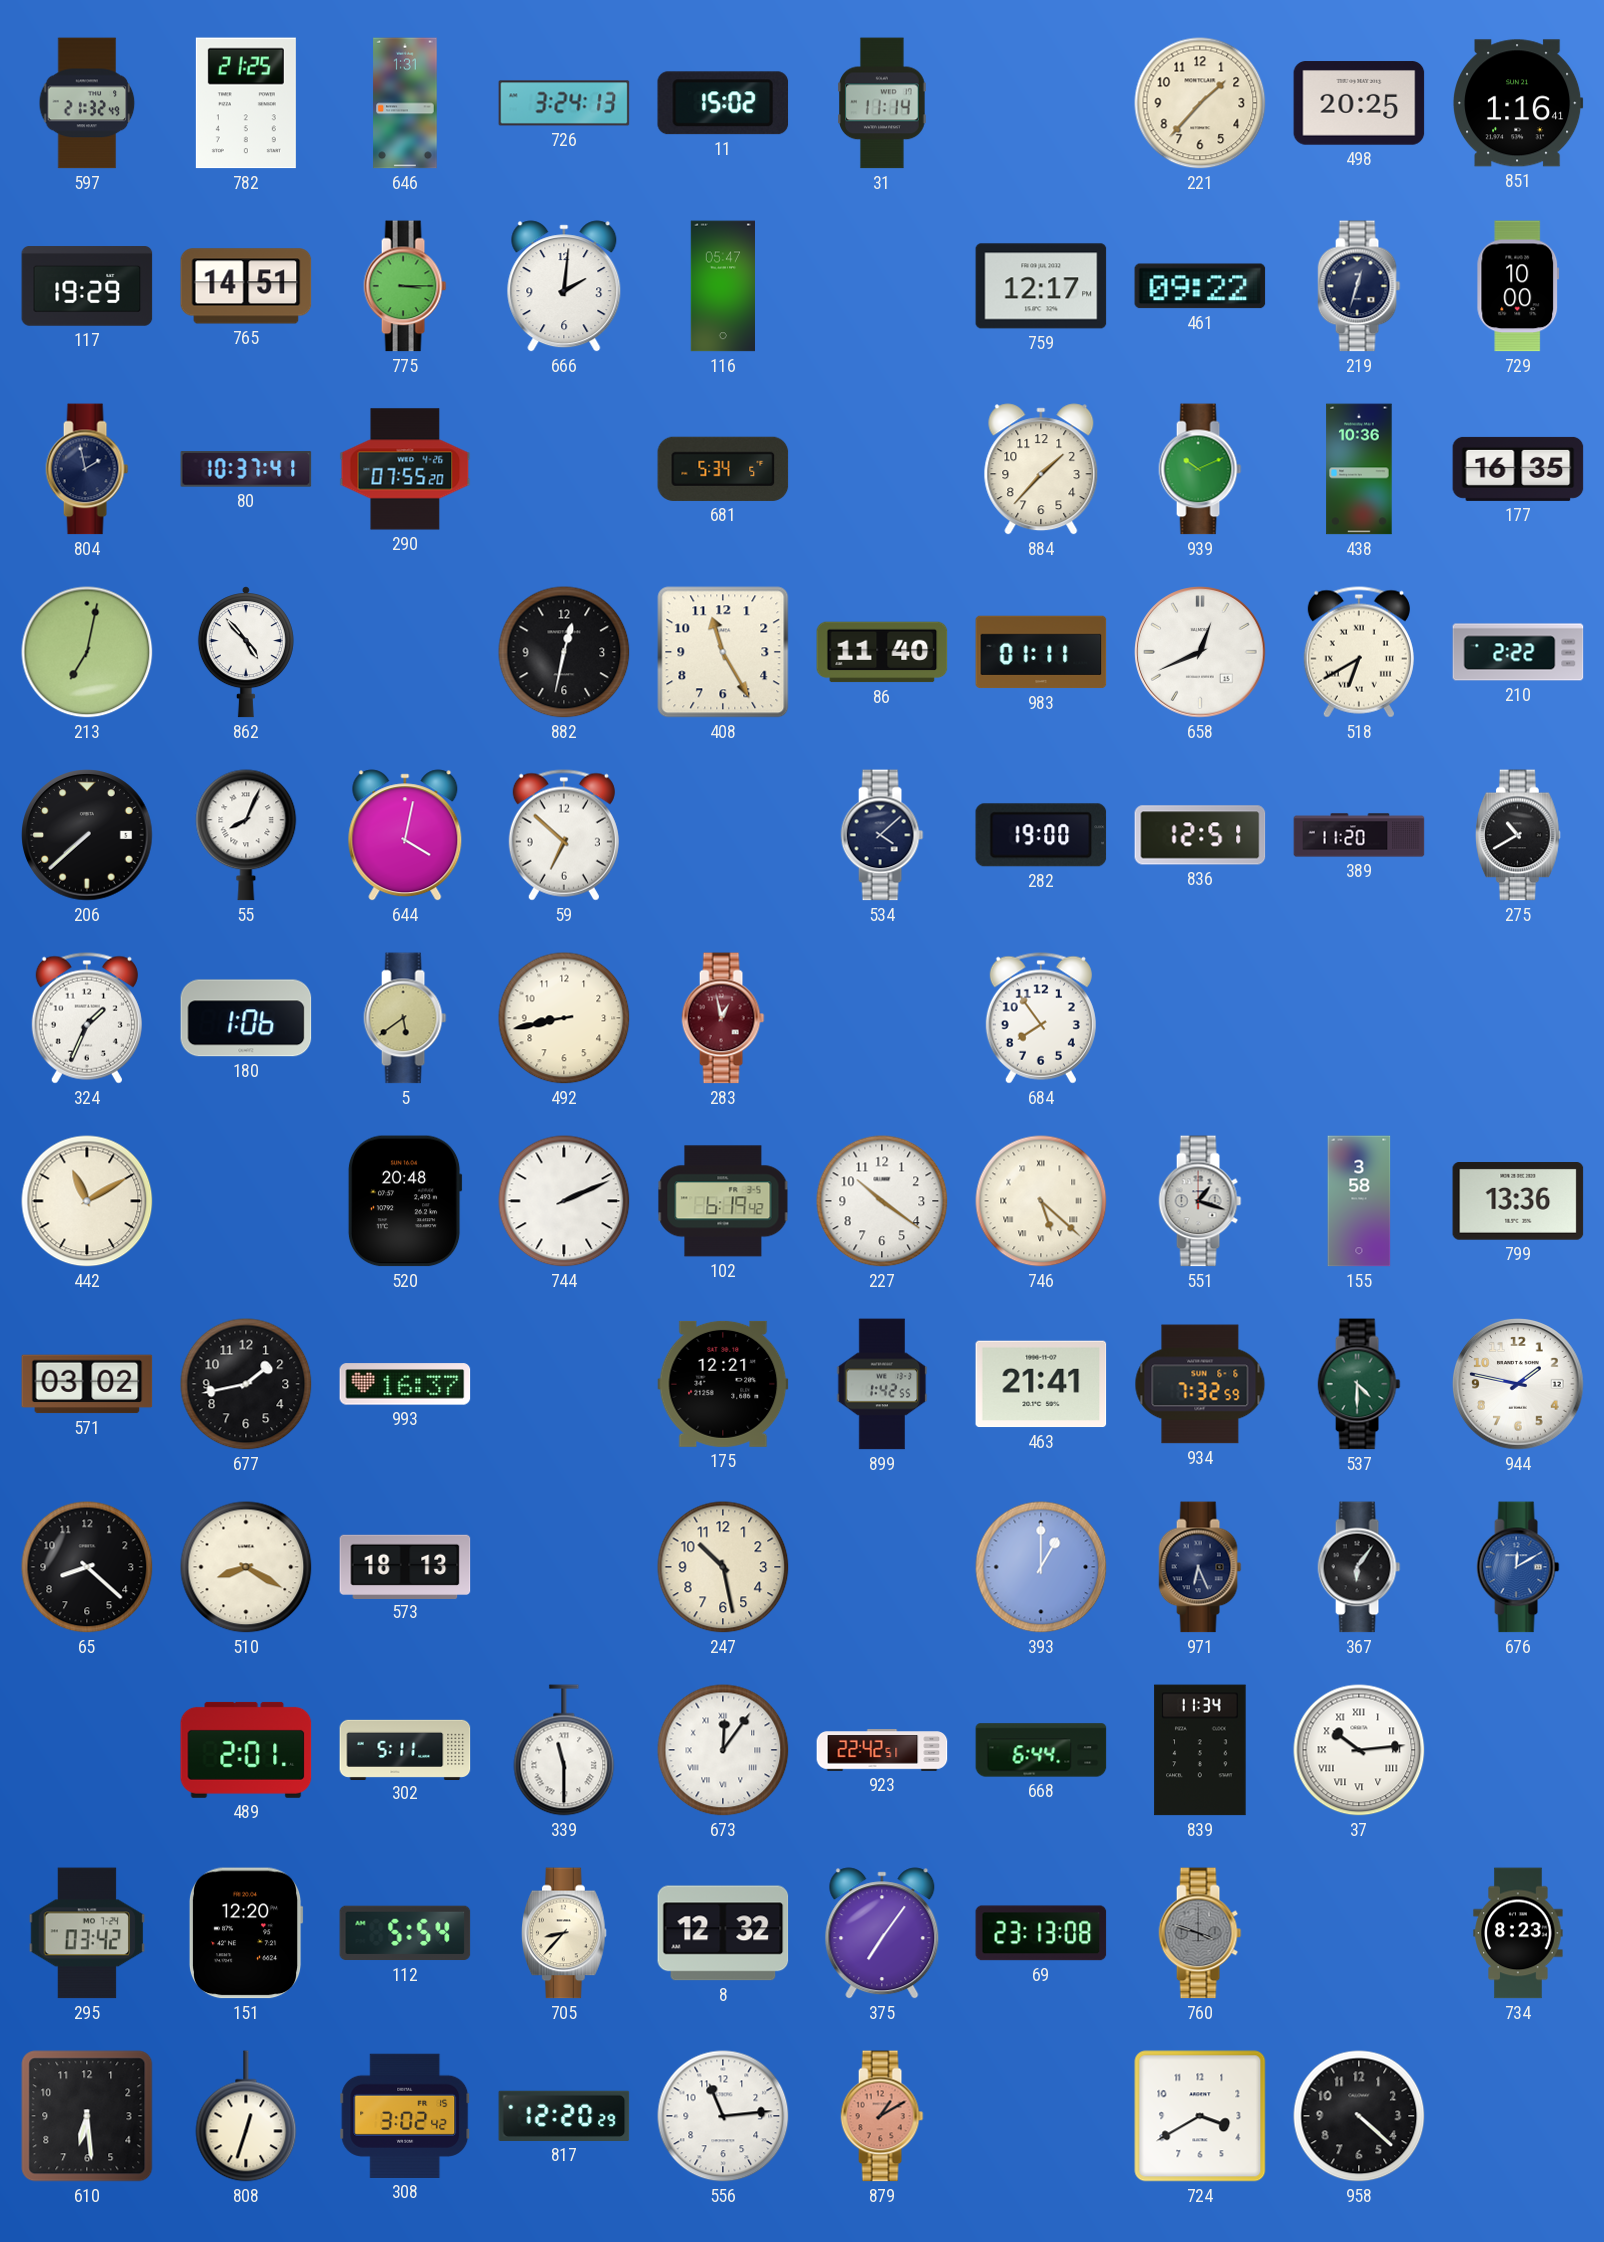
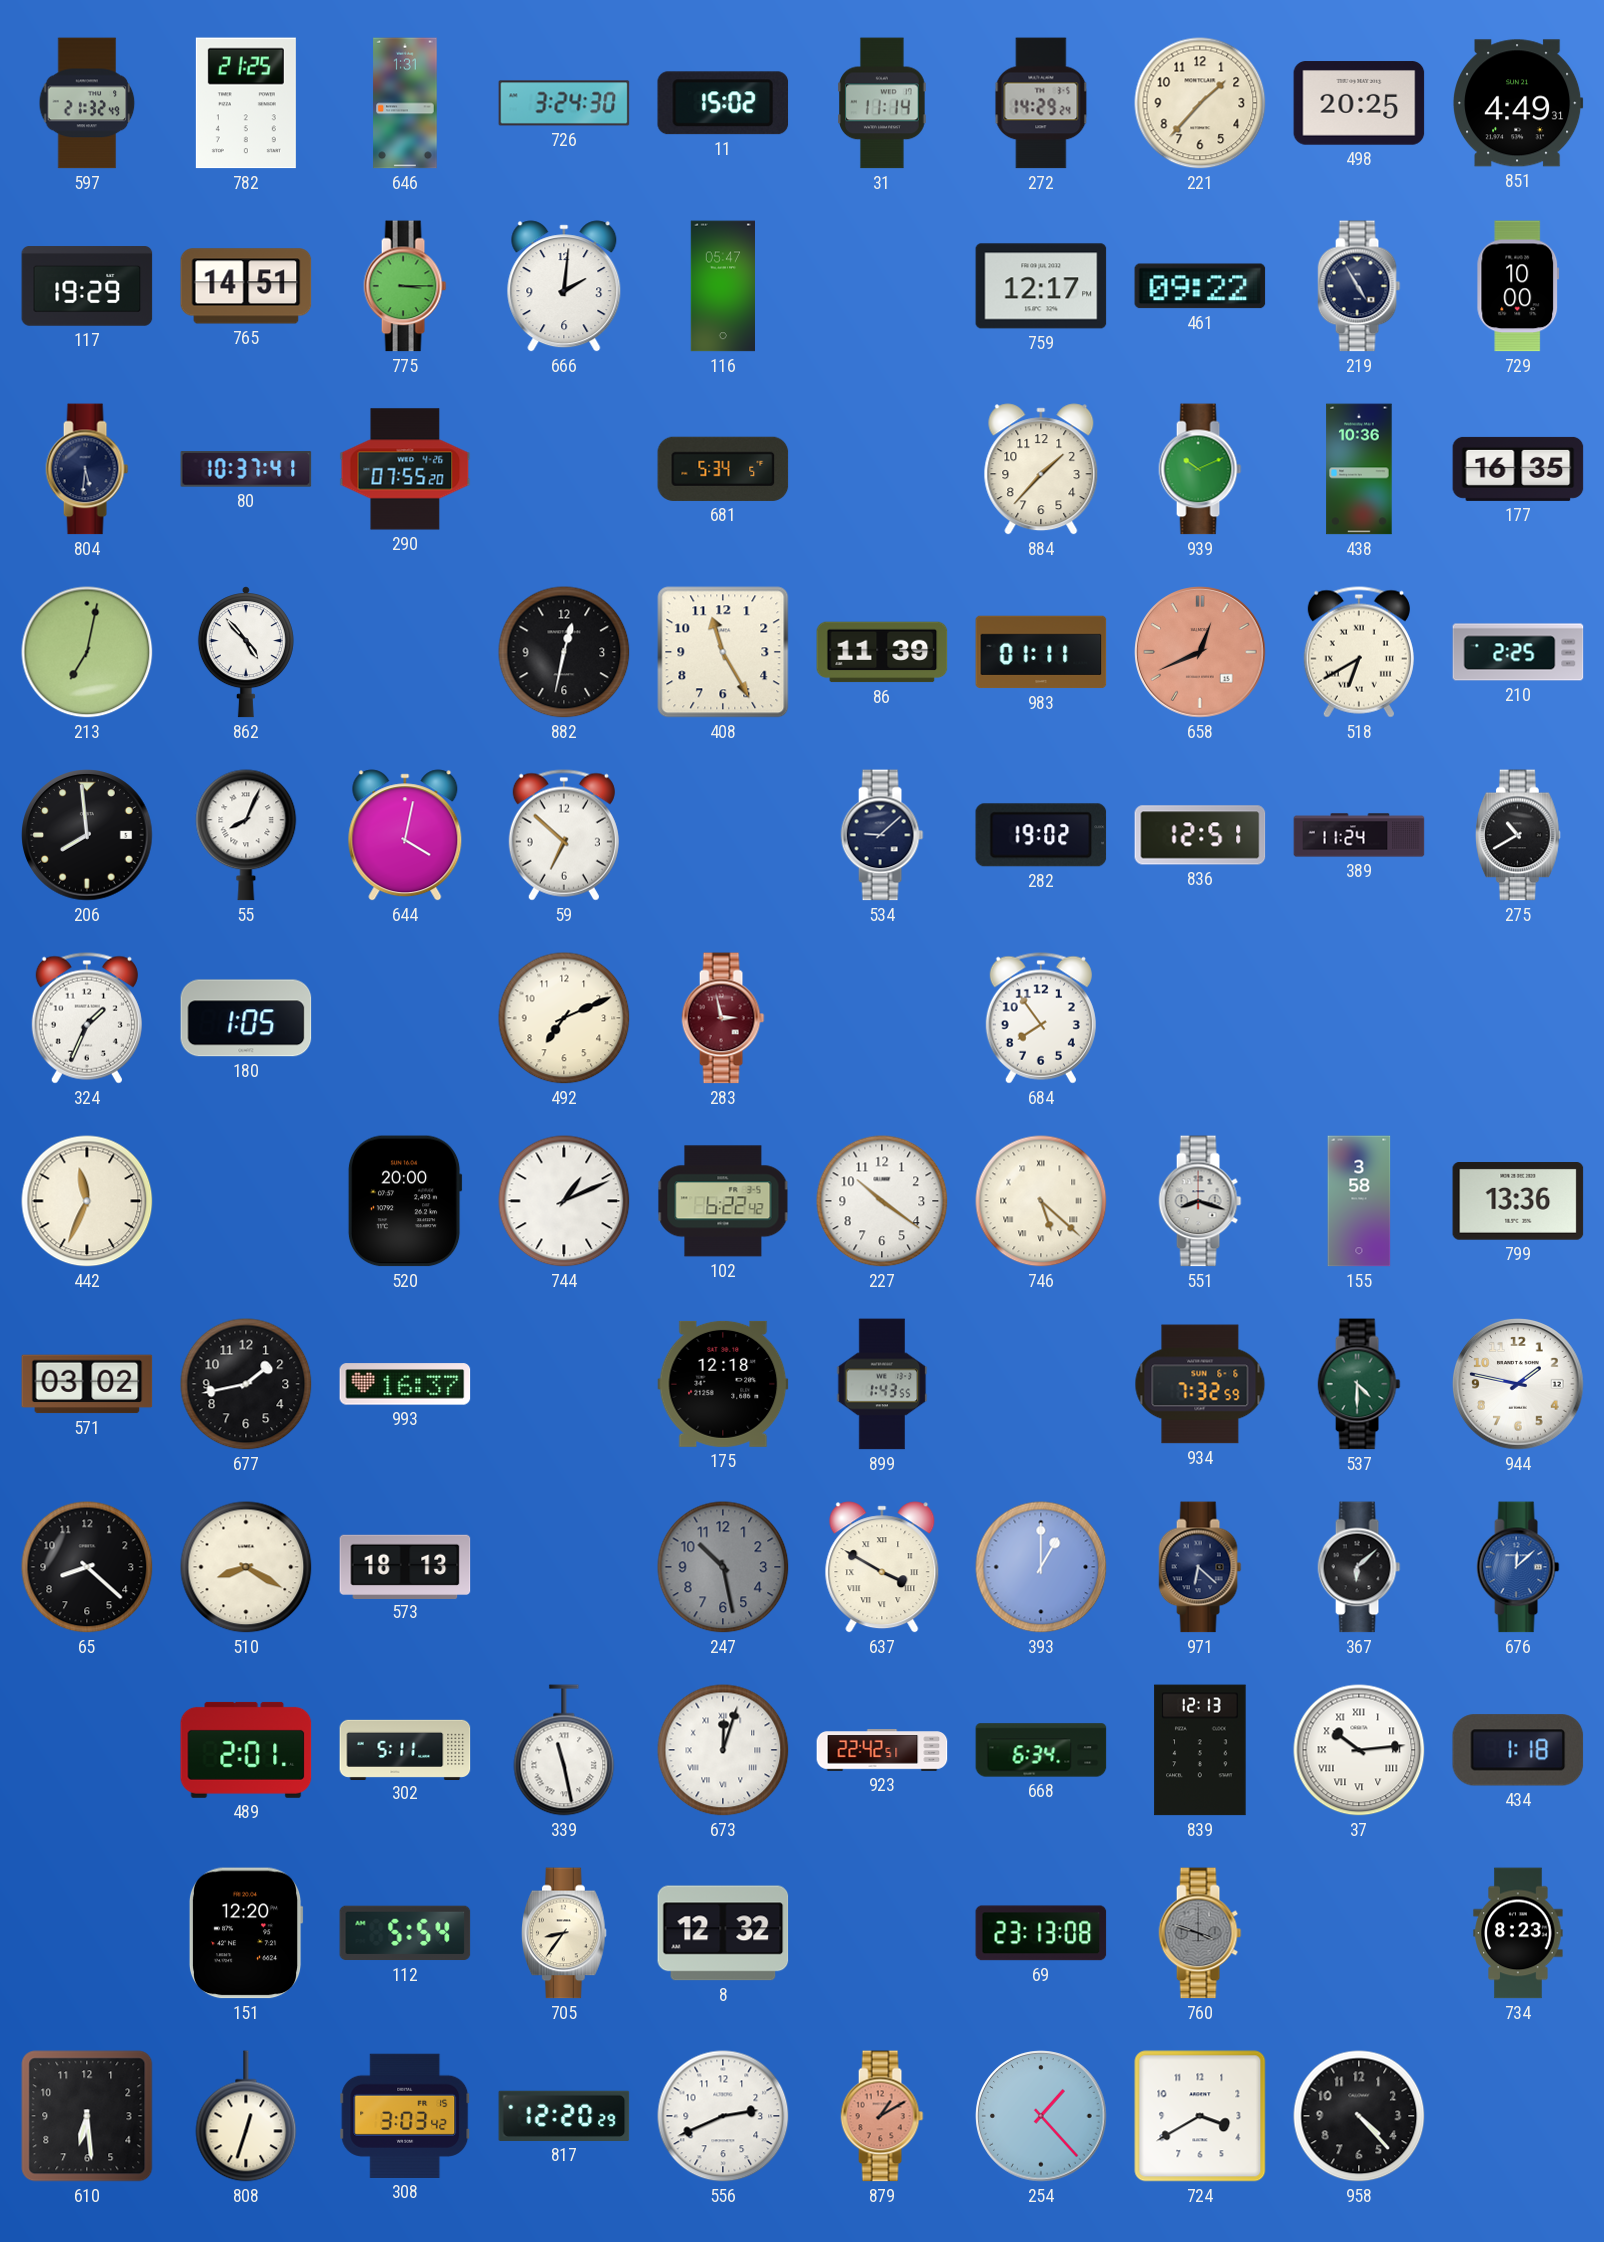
726: 3:24:13 -> 3:24:30
272: none -> 14:29
851: 1:16 -> 4:49
219: 12:33 -> 4:55
804: 1:58 -> 5:31
86: 11:40 -> 11:39
658 dial: white -> salmon
210: 2:22 -> 2:25
206: 7:38 -> 7:59
534: 4:08 -> 9:08
282: 19:00 -> 19:02
389: 11:20 -> 11:24
180: 1:06 -> 1:05
5: 5:39 -> none
492: 8:43 -> 7:11
283: 12:58 -> 2:58
442: 11:10 -> 11:34
520: 20:48 -> 20:00
744: 2:11 -> 1:11
102: 6:19 -> 6:22
551: 1:18 -> 8:18
175: 12:21 -> 12:18
899: 1:42 -> 1:43
463: 21:41 -> none
247 dial: cream -> grey
637: none -> 3:50
971: 6:26 -> 6:22
367: 6:06 -> 6:08
676: 12:10 -> 12:08
339: 11:30 -> 11:28
673: 12:06 -> 12:03
668: 6:44 -> 6:34
839: 11:34 -> 12:13
434: none -> 1:18
295: 03:42 -> none
705: 8:37 -> 8:36
375: 7:06 -> none
308: 3:02 -> 3:03
556: 11:14 -> 2:41
254: none -> 1:23
958: 4:22 -> 4:23
